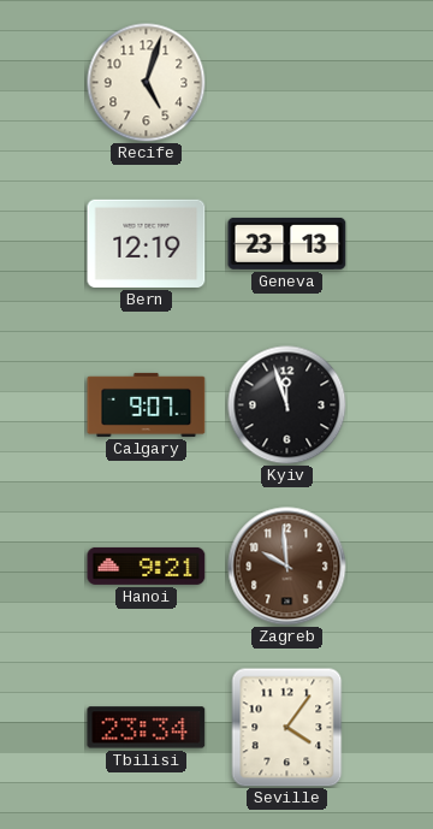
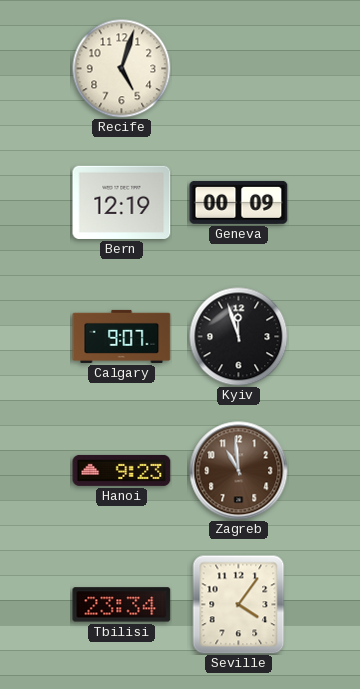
Geneva: 23:13 -> 00:09
Hanoi: 9:21 -> 9:23
Zagreb: 9:59 -> 10:59
